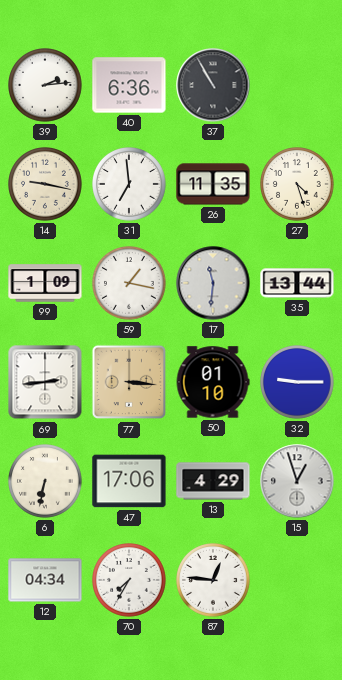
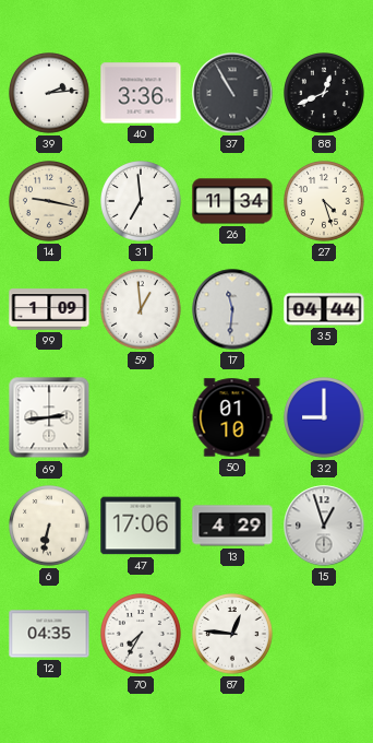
40: 6:36 -> 3:36
88: none -> 12:41
26: 11:35 -> 11:34
59: 1:17 -> 12:59
35: 13:44 -> 04:44
77: 3:16 -> none
32: 9:15 -> 9:00
12: 04:34 -> 04:35
